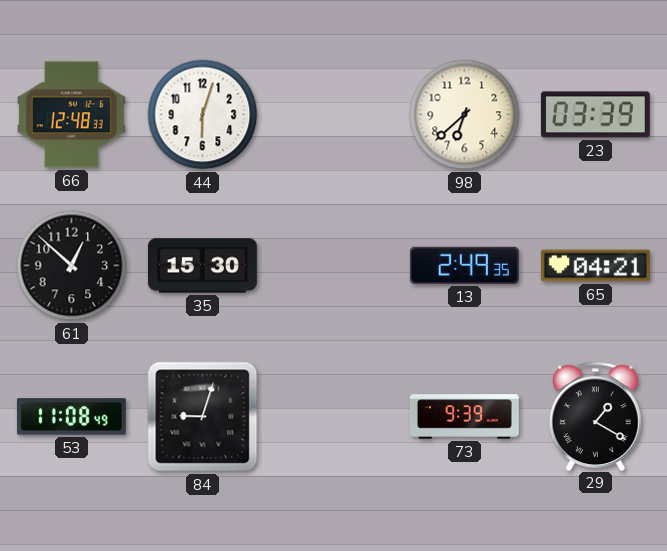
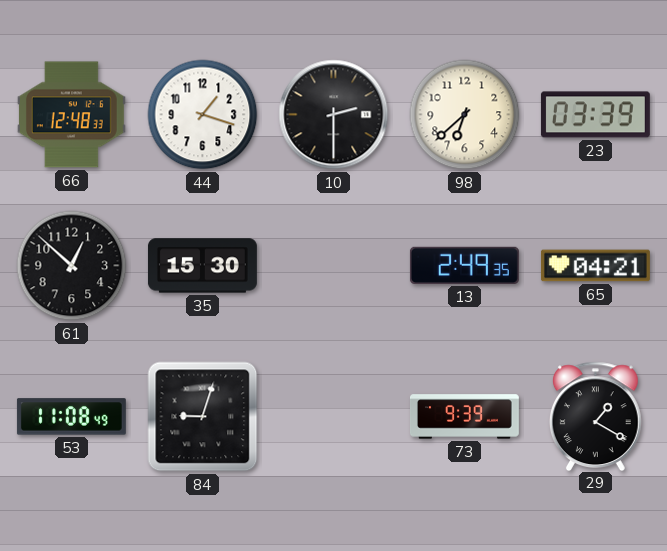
44: 6:03 -> 1:18
10: none -> 2:30
